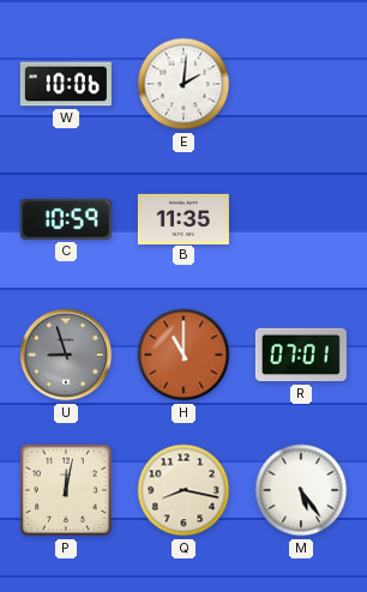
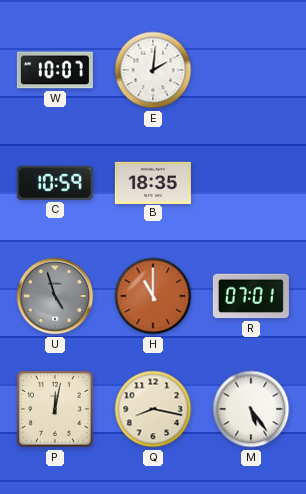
W: 10:06 -> 10:07
B: 11:35 -> 18:35
U: 8:57 -> 4:57
